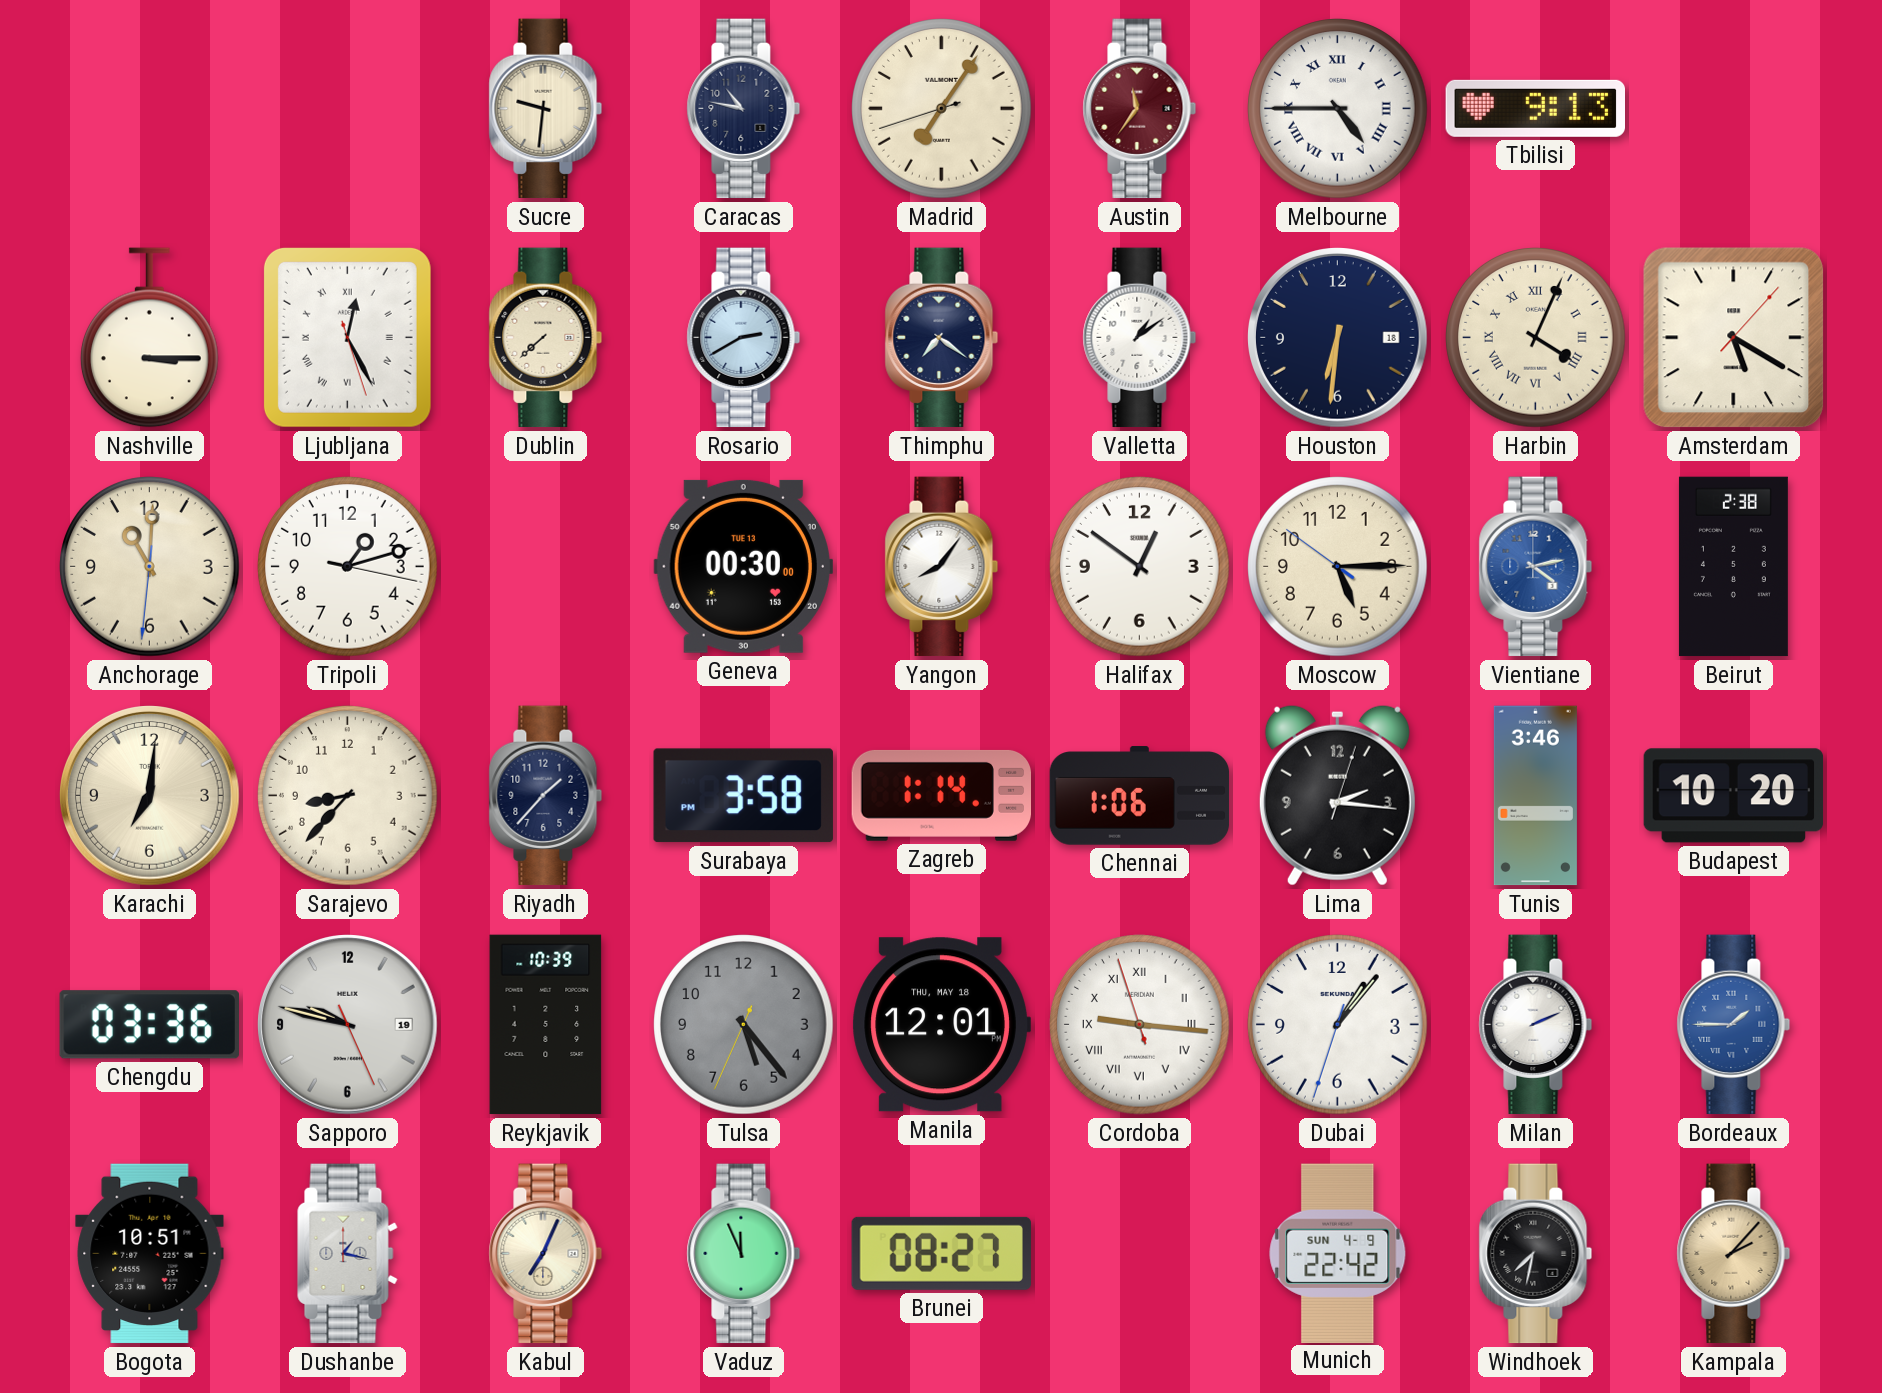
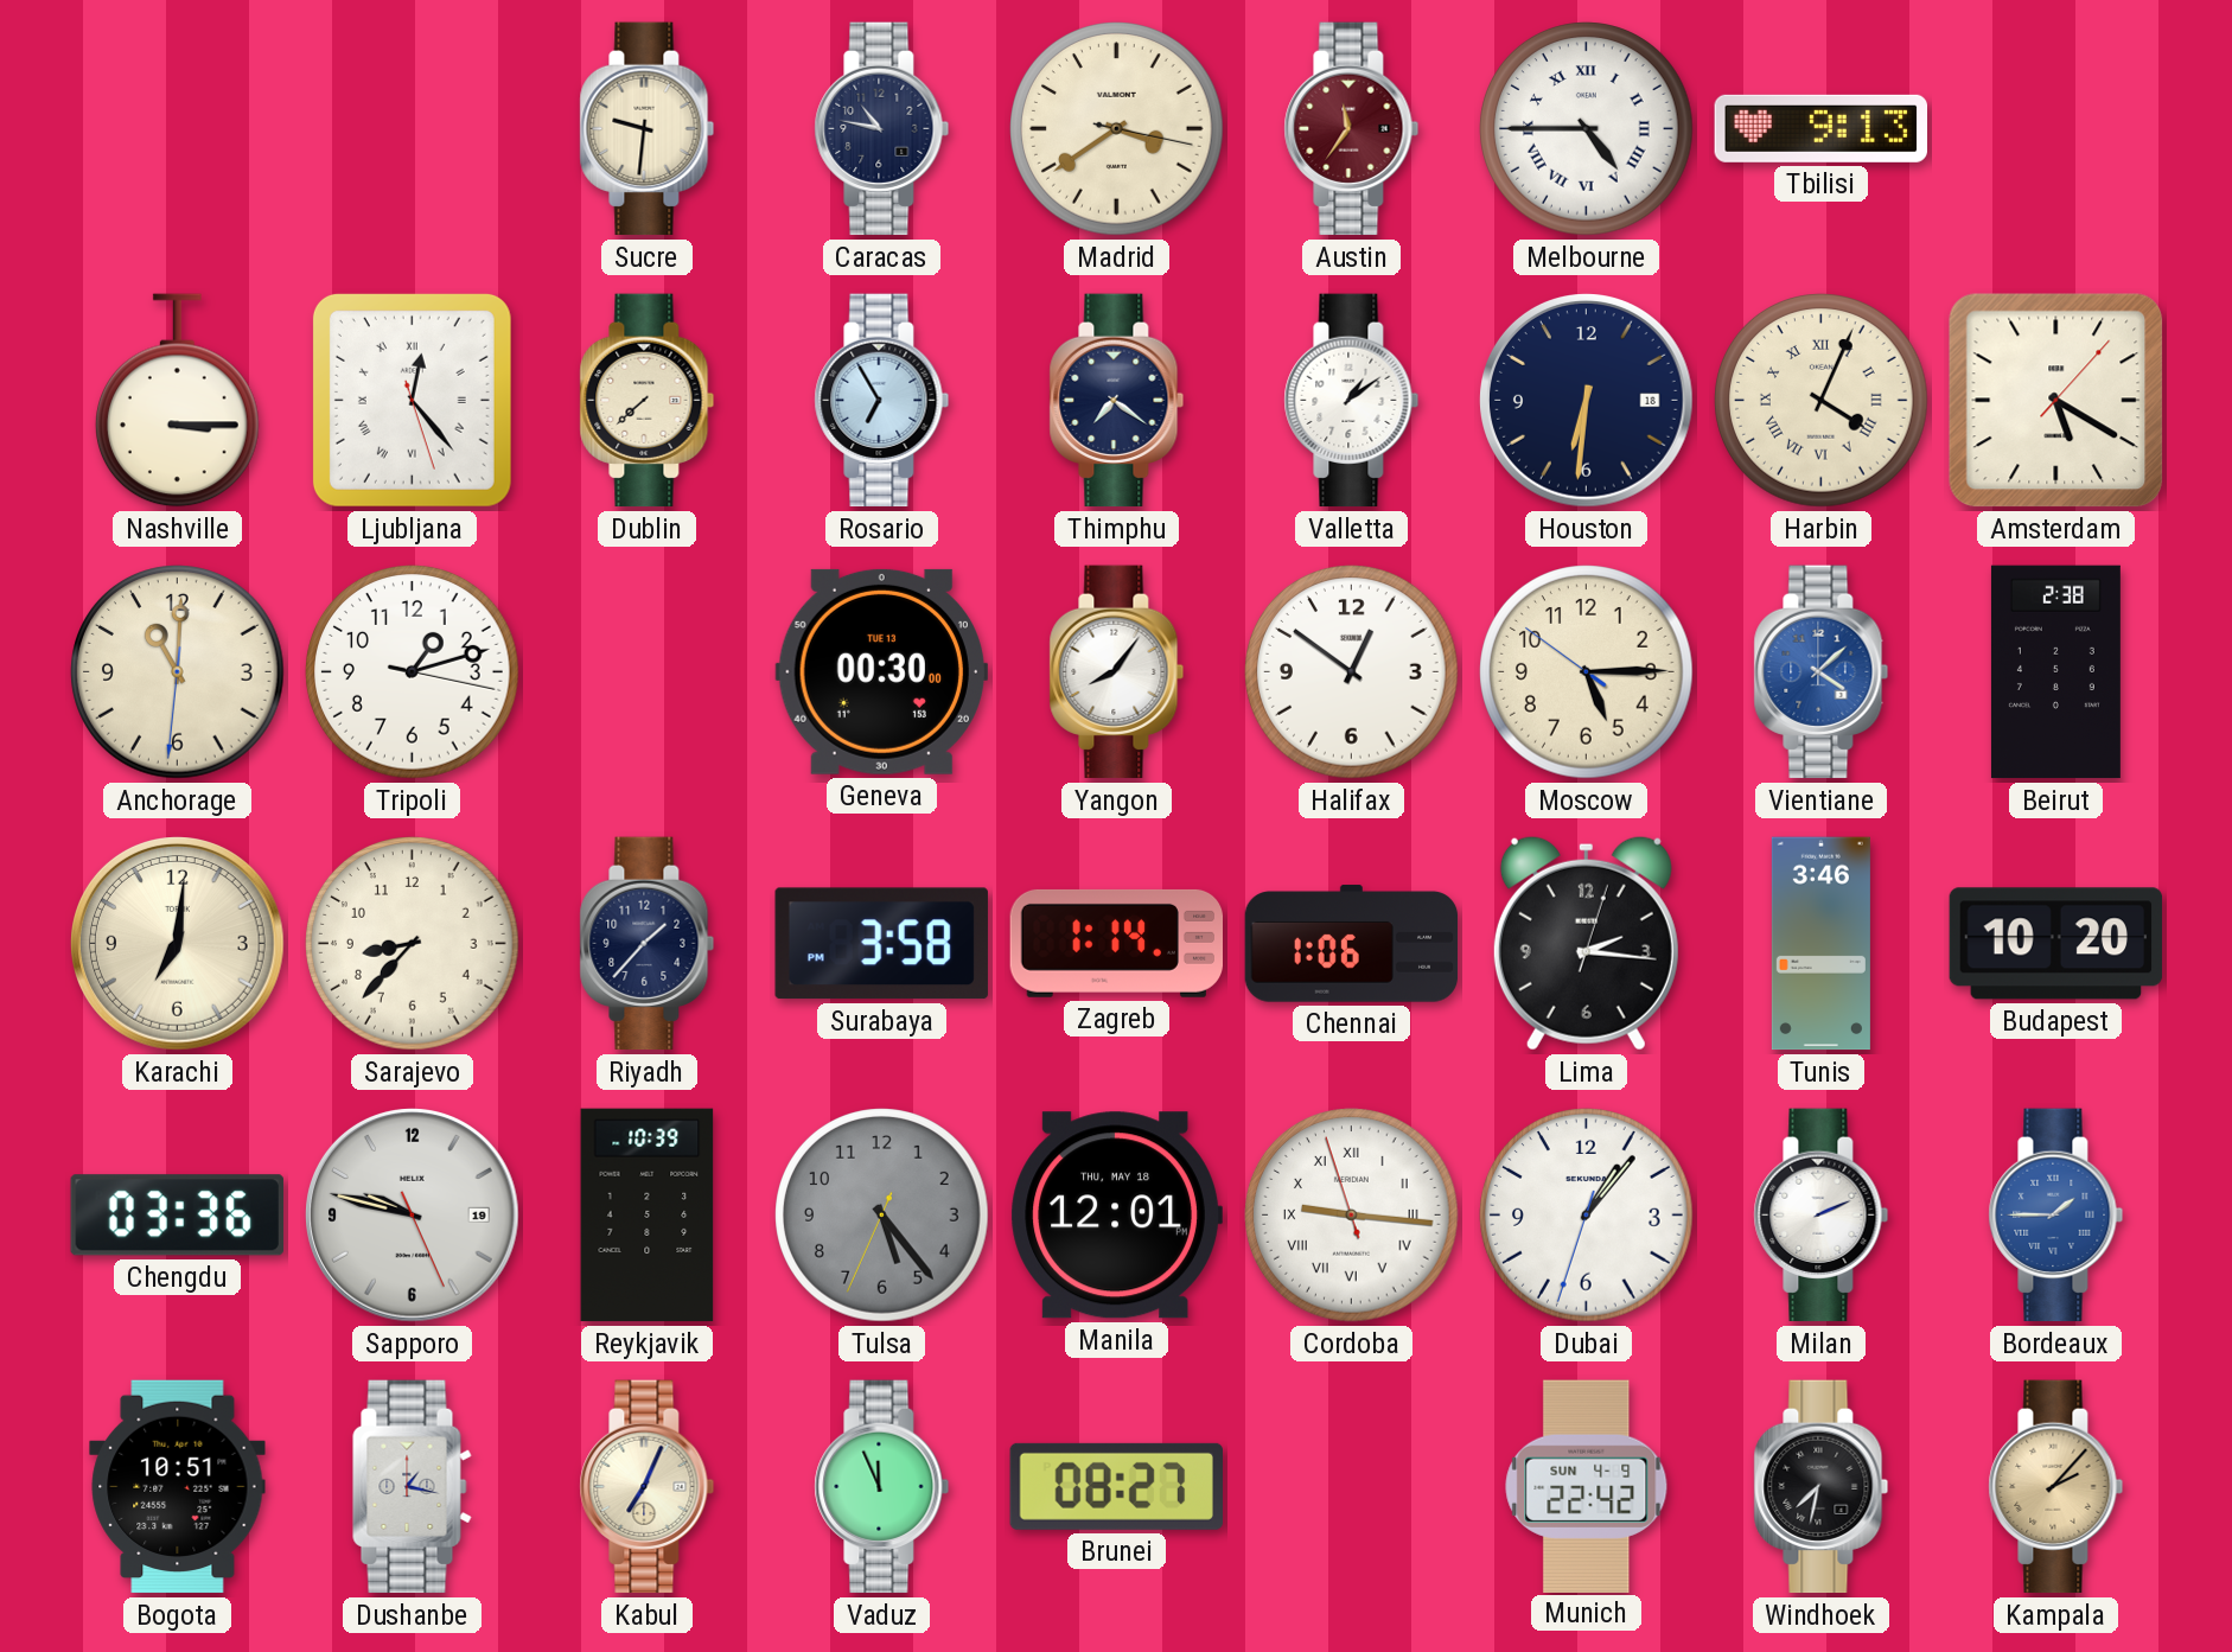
Madrid: 7:05 -> 3:39
Ljubljana: 12:25 -> 12:23
Rosario: 2:40 -> 6:55
Vientiane: 4:13 -> 4:08
